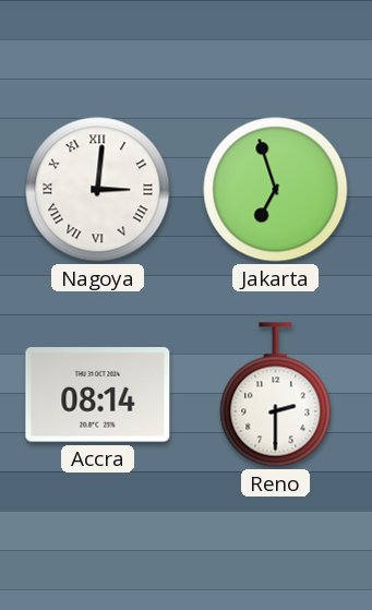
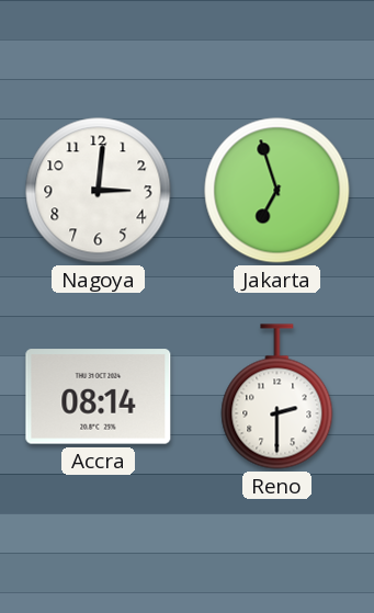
Nagoya numerals: Roman -> Arabic
